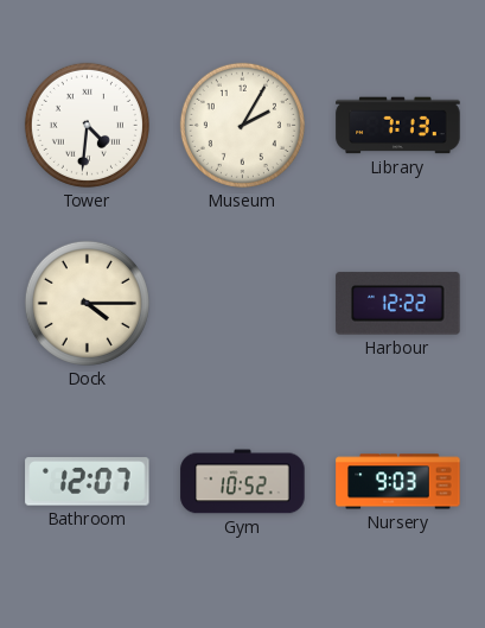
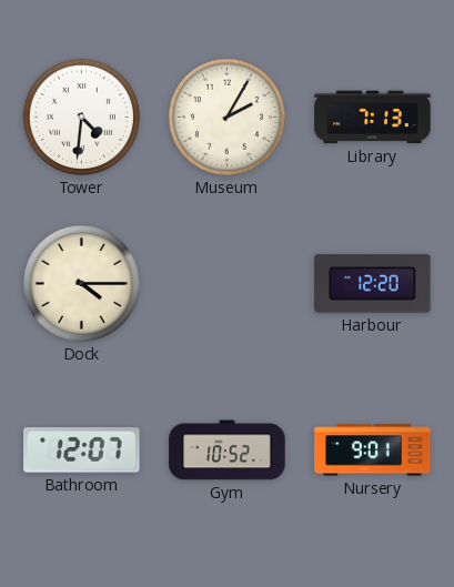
Harbour: 12:22 -> 12:20
Nursery: 9:03 -> 9:01
